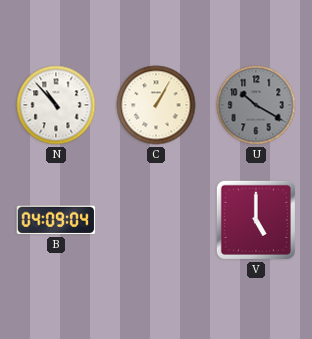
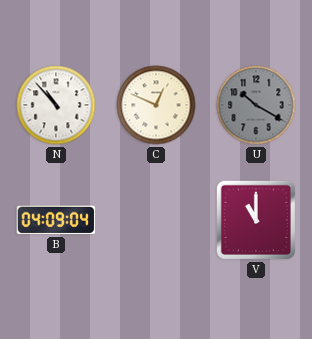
C: 1:05 -> 12:49
V: 5:00 -> 11:00
